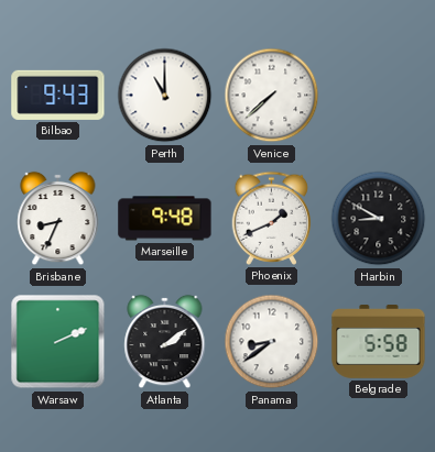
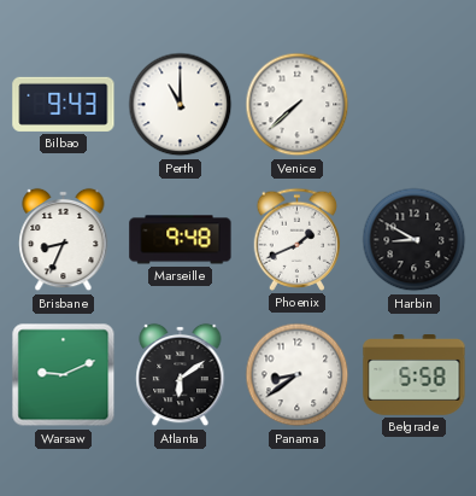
Warsaw: 2:11 -> 9:11
Atlanta: 2:09 -> 6:09
